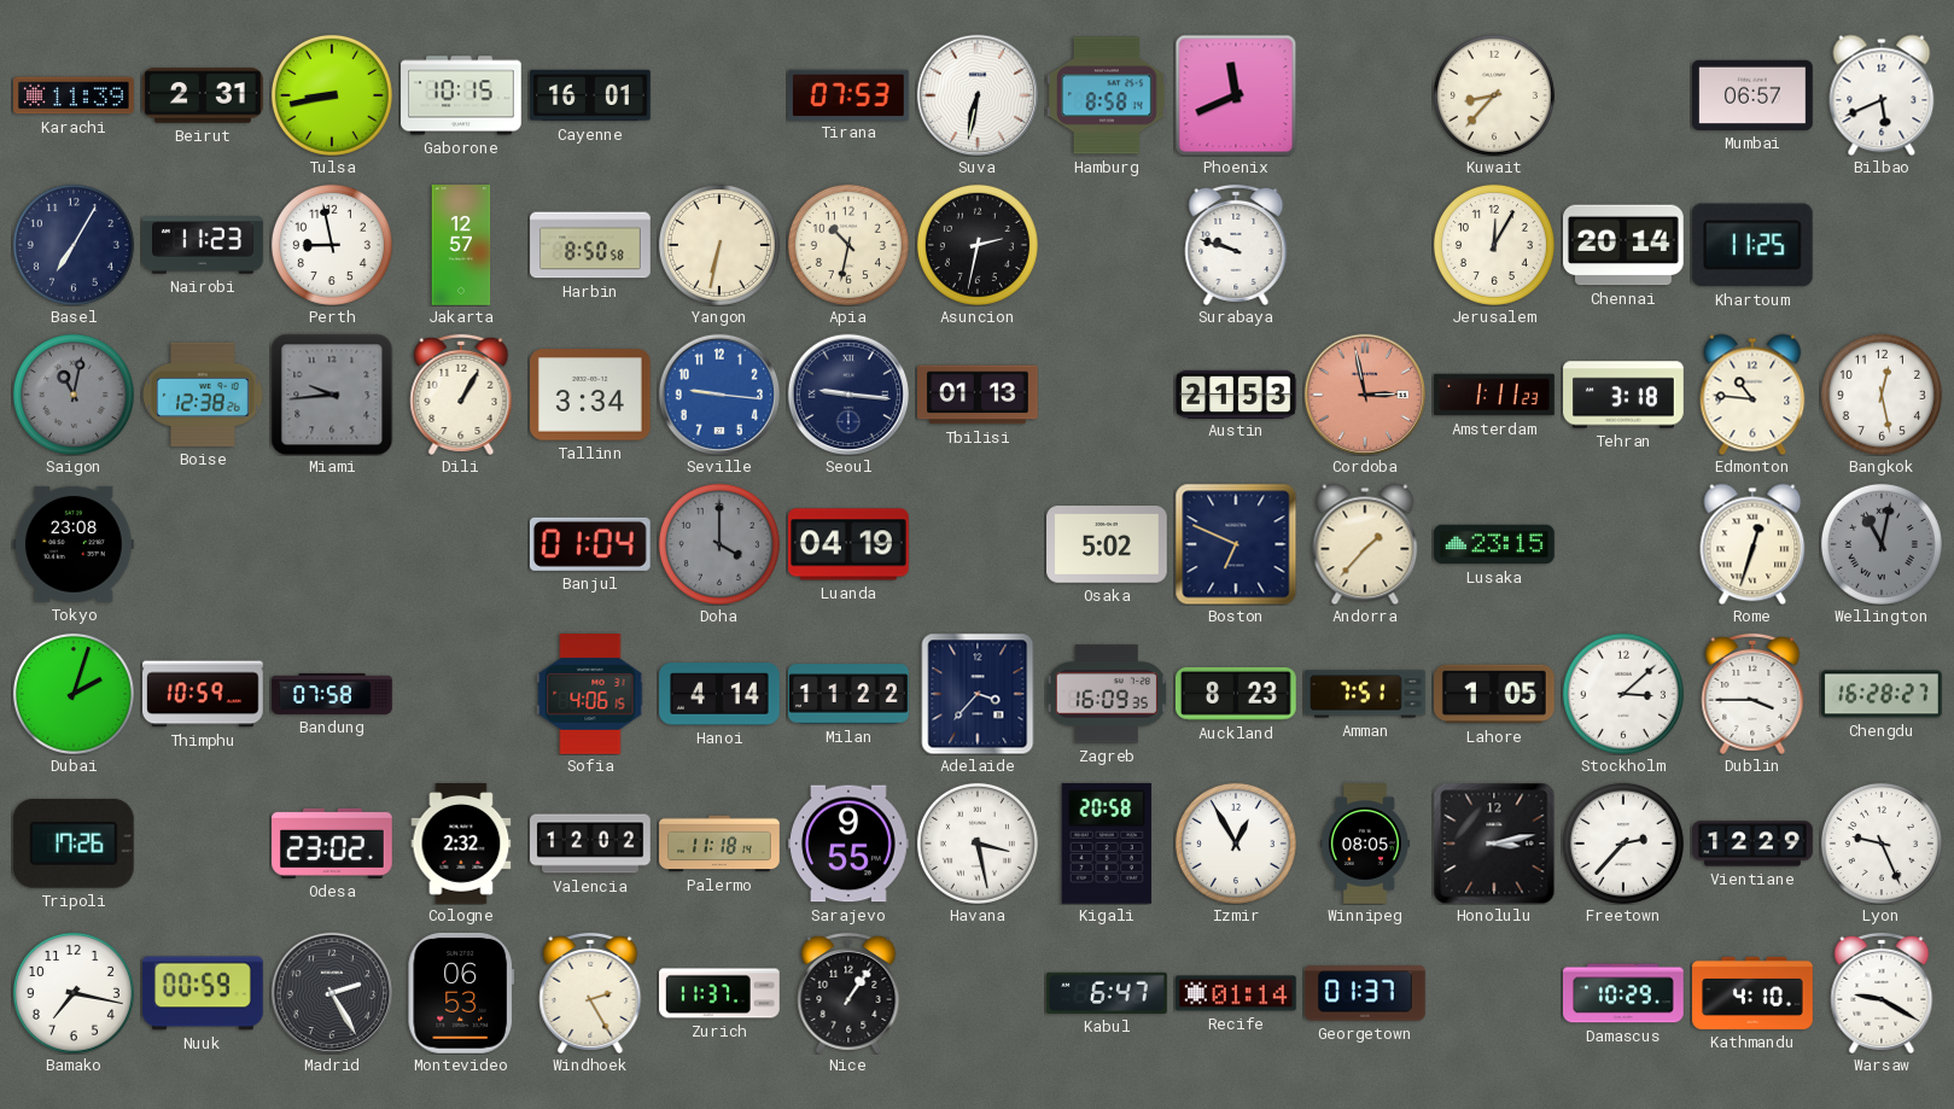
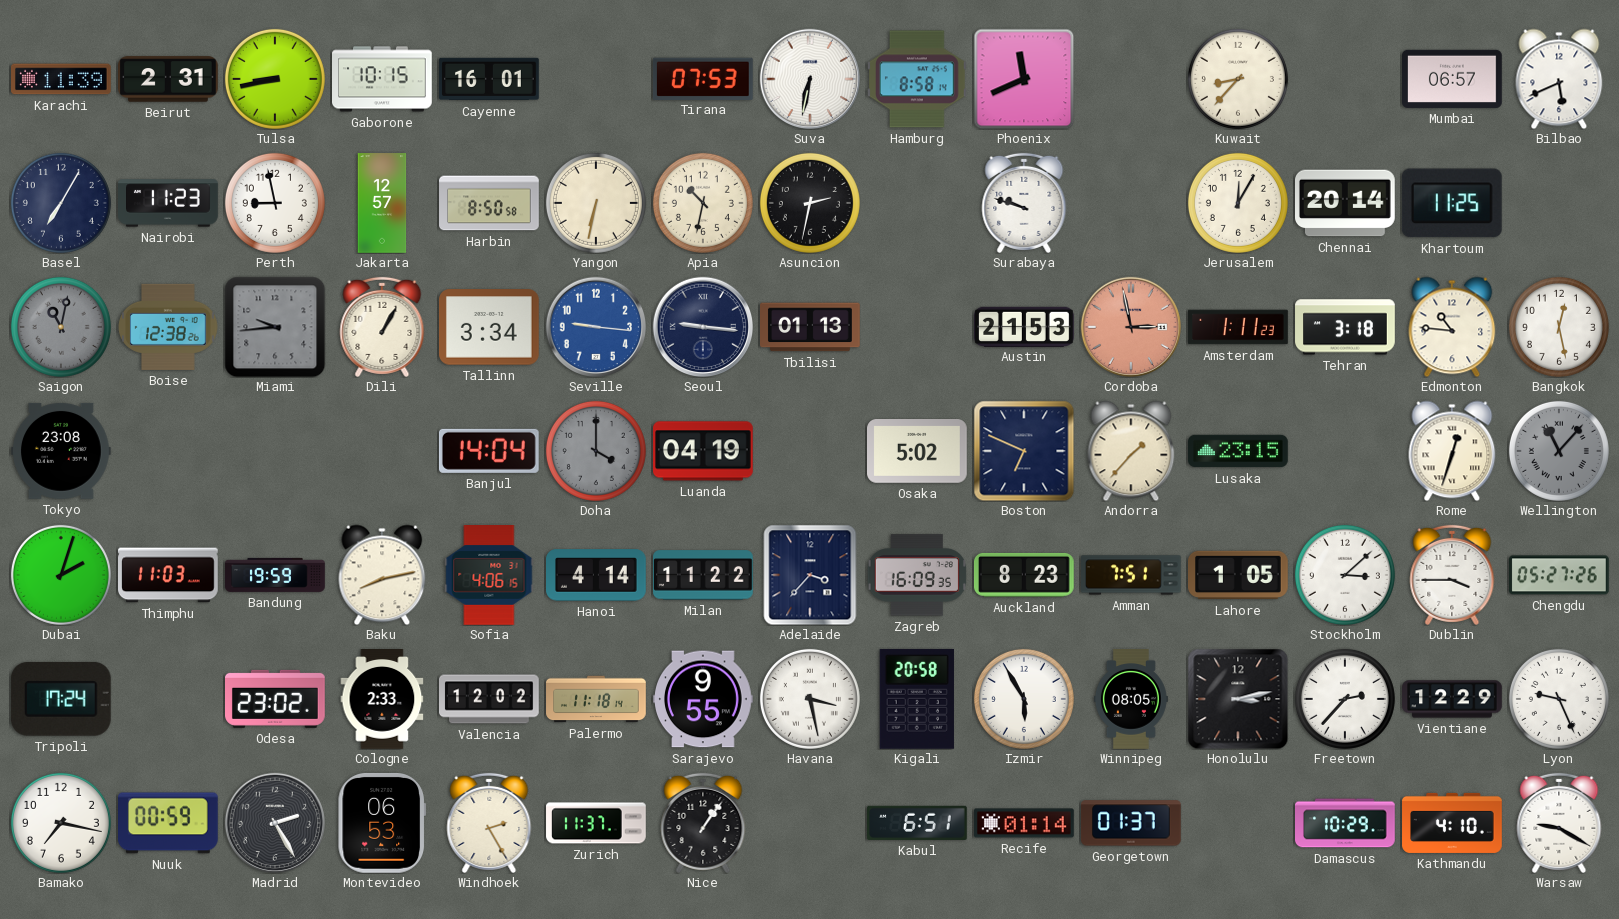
Banjul: 01:04 -> 14:04
Wellington: 11:02 -> 11:07
Thimphu: 10:59 -> 11:03
Bandung: 07:58 -> 19:59
Baku: none -> 8:13
Chengdu: 16:28 -> 05:27
Tripoli: 17:26 -> 17:24
Cologne: 2:32 -> 2:33
Izmir: 12:55 -> 5:55
Kabul: 6:47 -> 6:51
